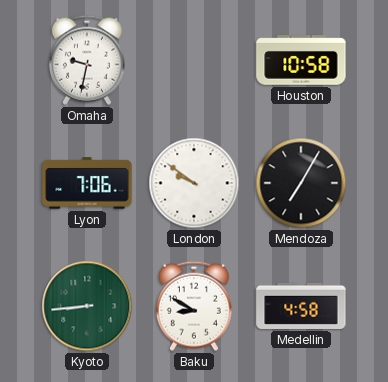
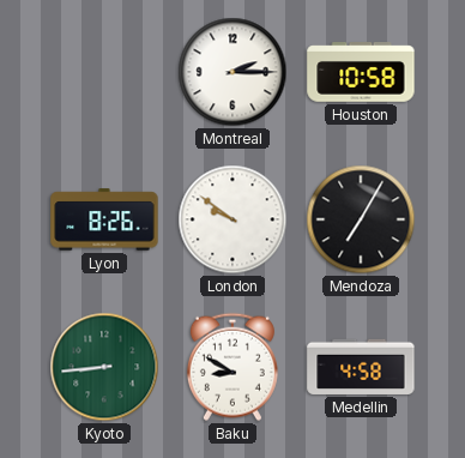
Omaha: 9:32 -> none
Montreal: none -> 2:15
Lyon: 7:06 -> 8:26
